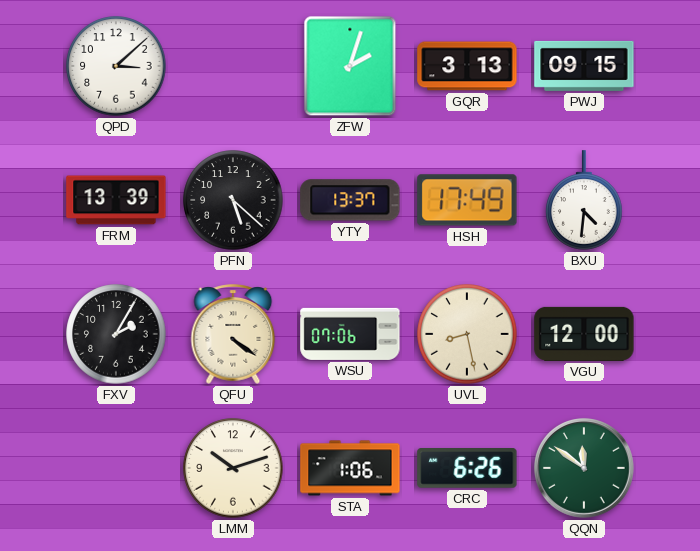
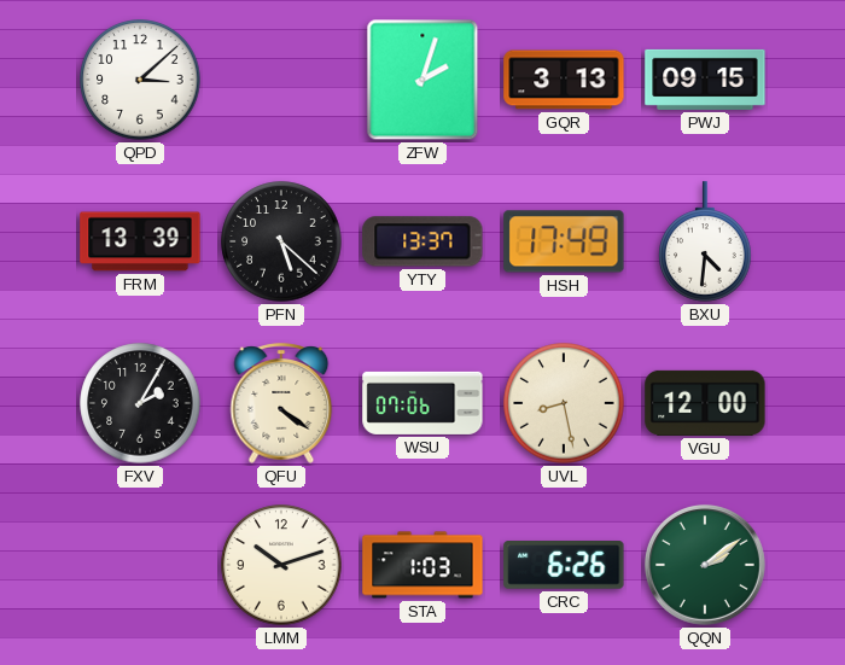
STA: 1:06 -> 1:03
QQN: 11:51 -> 2:09
